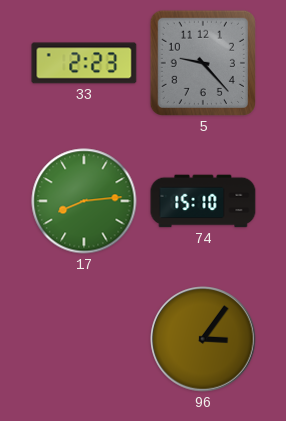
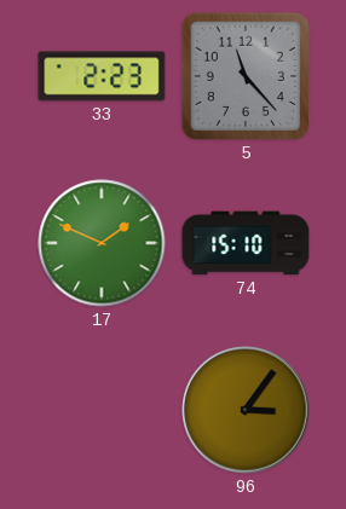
5: 9:23 -> 11:23
17: 8:14 -> 1:49
